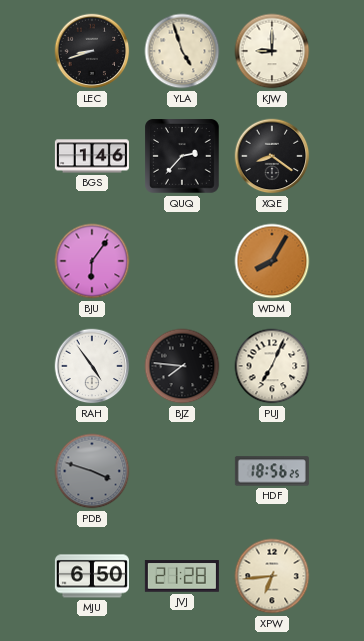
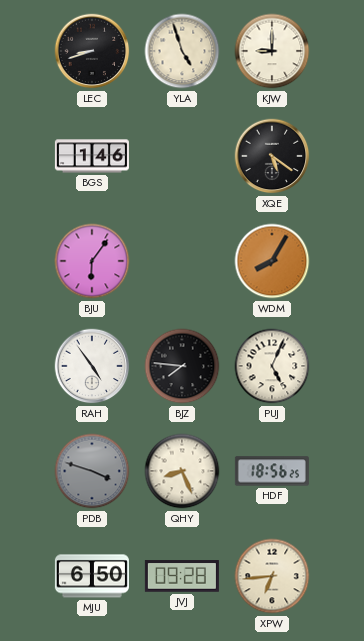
QUQ: 2:37 -> none
XQE: 8:21 -> 5:21
PUJ: 7:04 -> 5:04
QHY: none -> 8:26
JVJ: 21:28 -> 09:28
